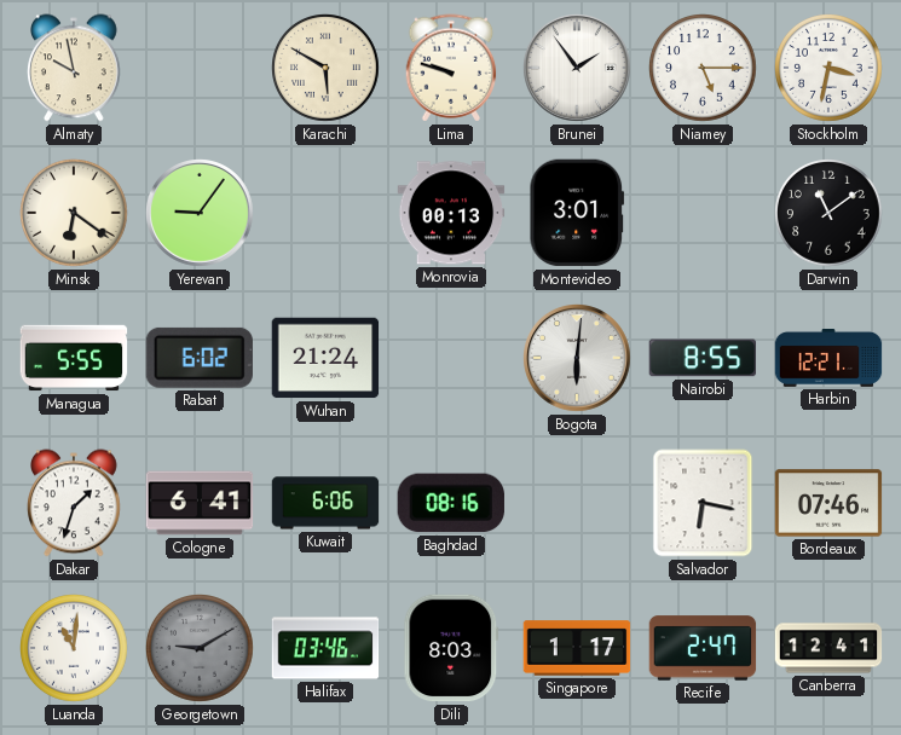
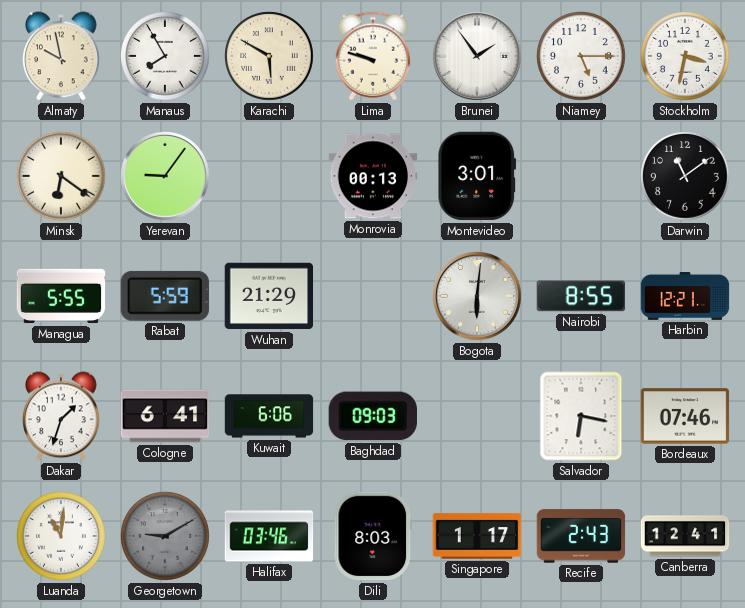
Manaus: none -> 7:55
Rabat: 6:02 -> 5:59
Wuhan: 21:24 -> 21:29
Baghdad: 08:16 -> 09:03
Recife: 2:47 -> 2:43
